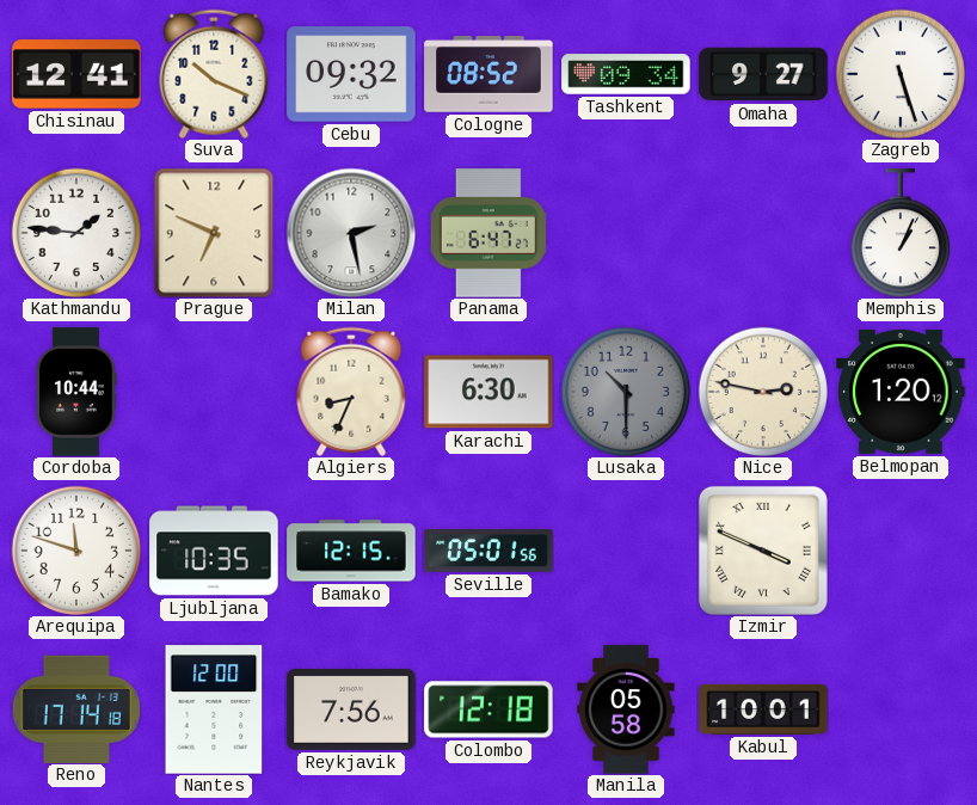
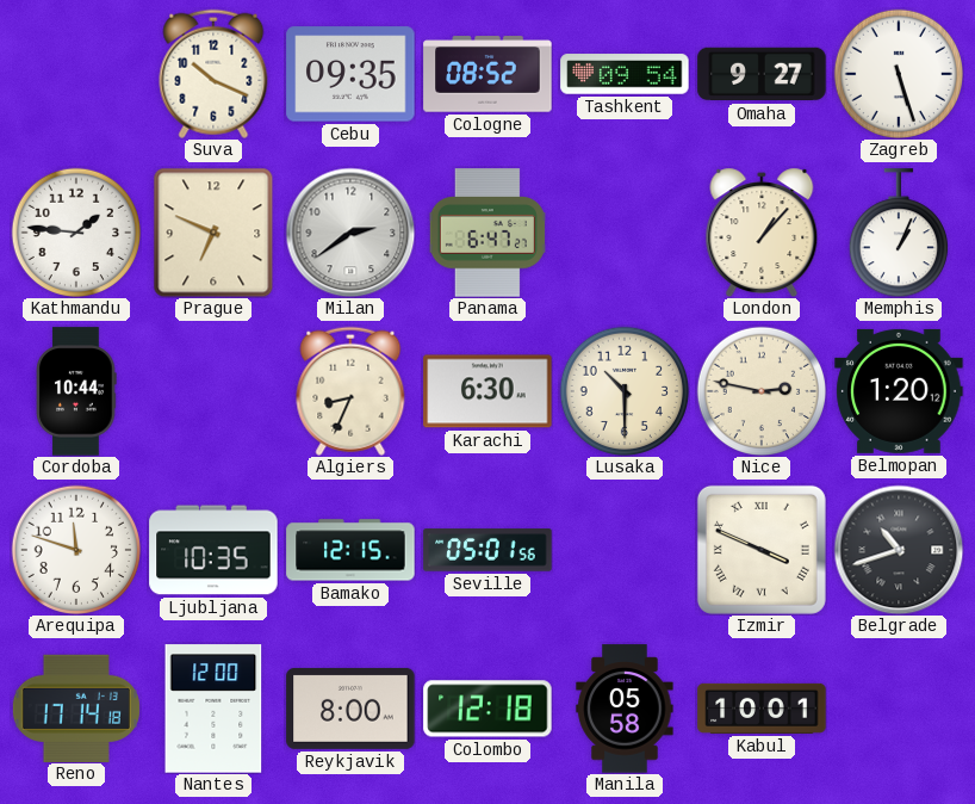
Chisinau: 12:41 -> none
Cebu: 09:32 -> 09:35
Tashkent: 09:34 -> 09:54
Milan: 2:28 -> 2:39
London: none -> 1:07
Lusaka dial: grey -> cream
Belgrade: none -> 10:42
Reykjavik: 7:56 -> 8:00
